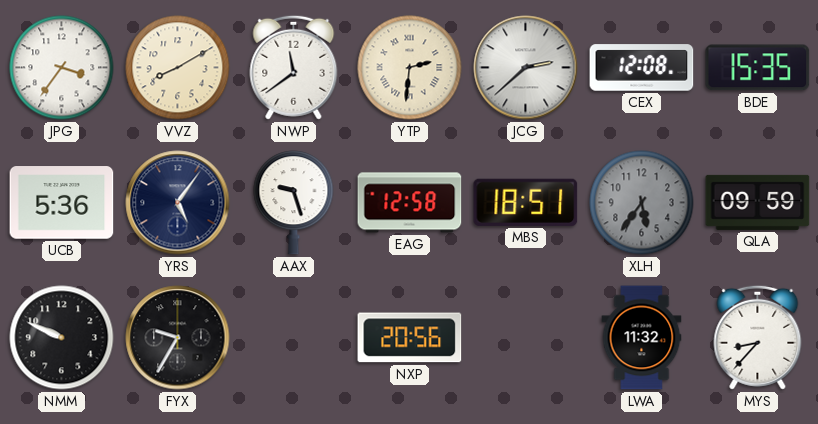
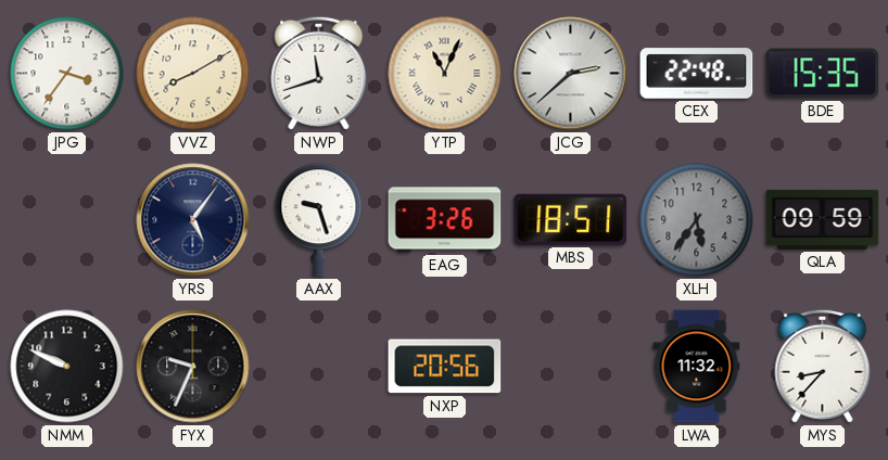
NWP: 11:39 -> 11:42
YTP: 2:31 -> 11:04
CEX: 12:08 -> 22:48
UCB: 5:36 -> none
EAG: 12:58 -> 3:26
FYX: 9:35 -> 9:34
